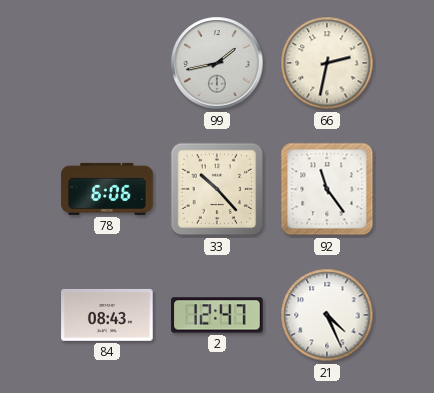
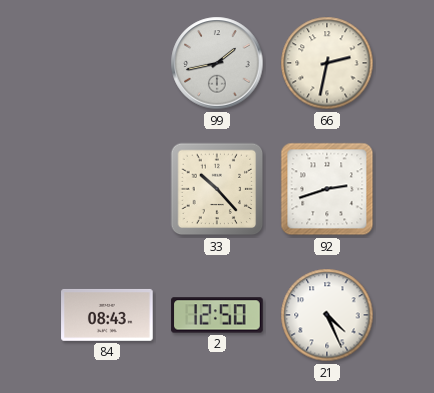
78: 6:06 -> none
92: 11:24 -> 2:42
2: 12:47 -> 12:50
